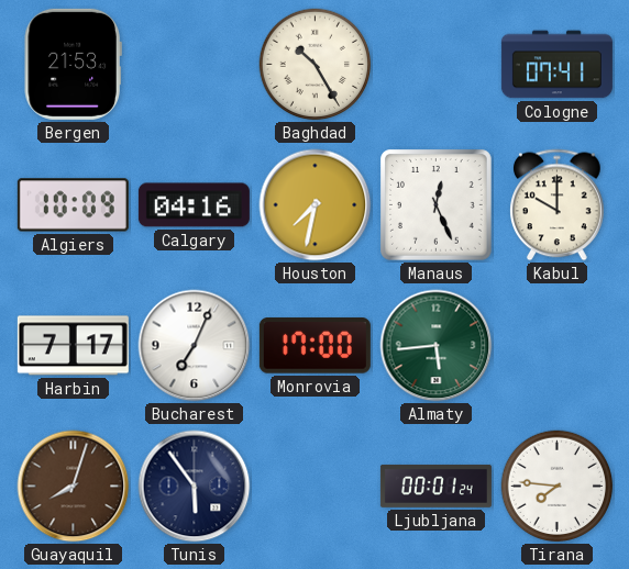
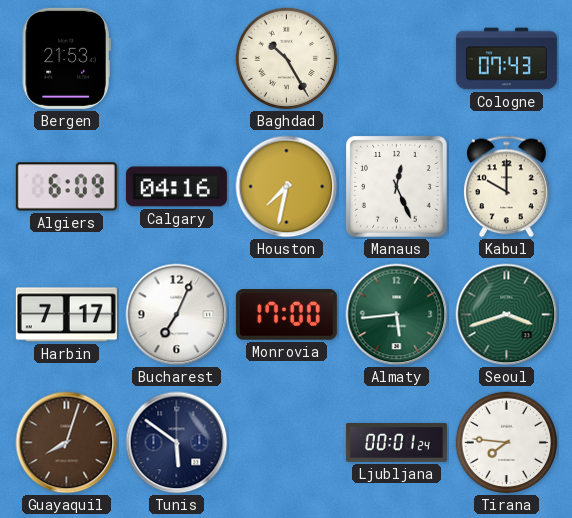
Cologne: 07:41 -> 07:43
Algiers: 10:09 -> 6:09
Seoul: none -> 3:42
Tunis: 5:54 -> 5:51
